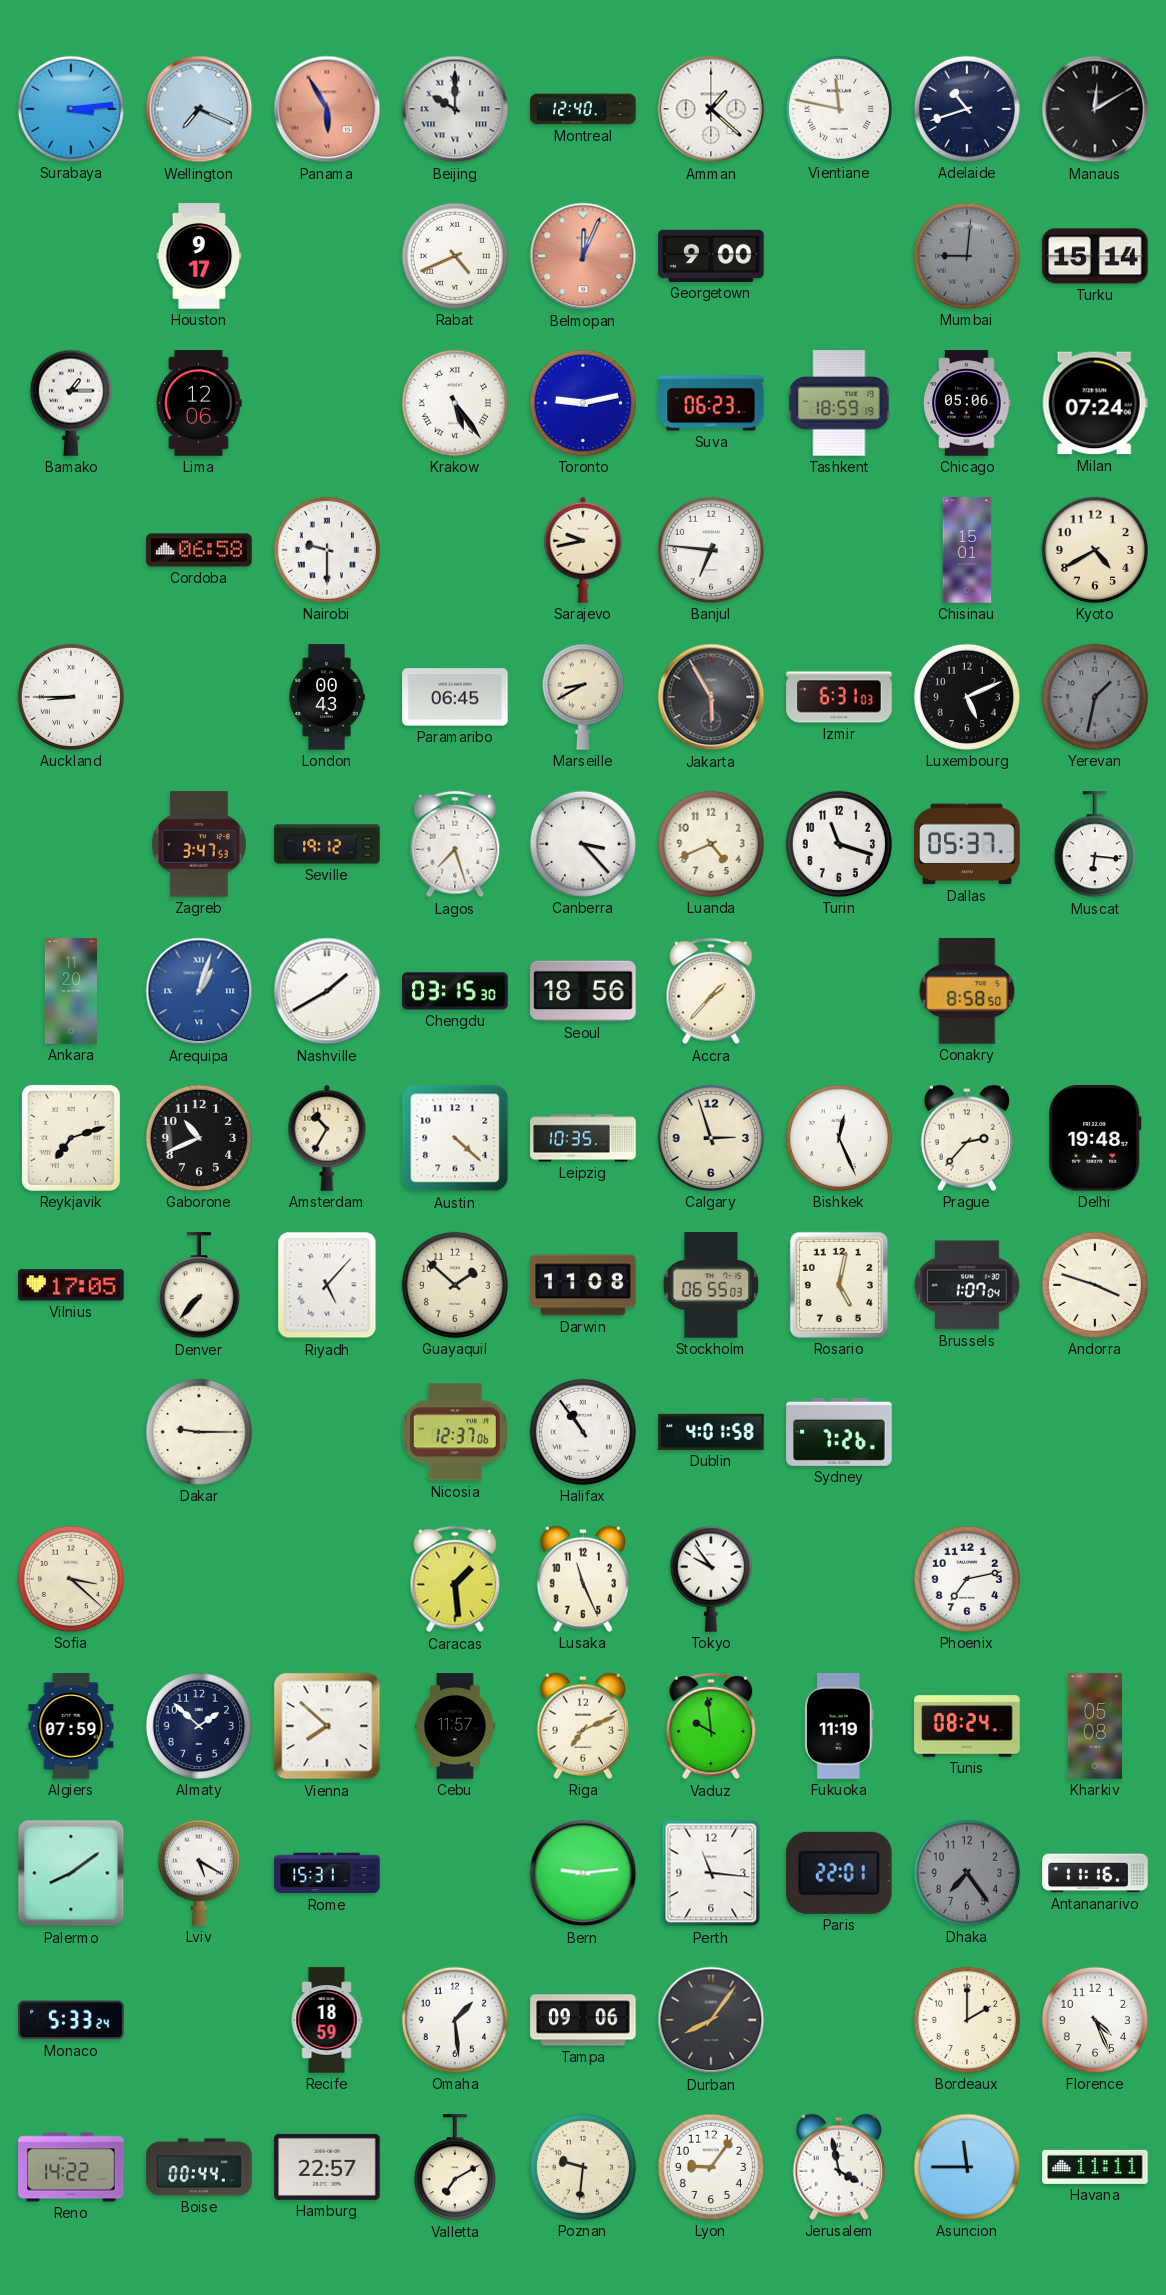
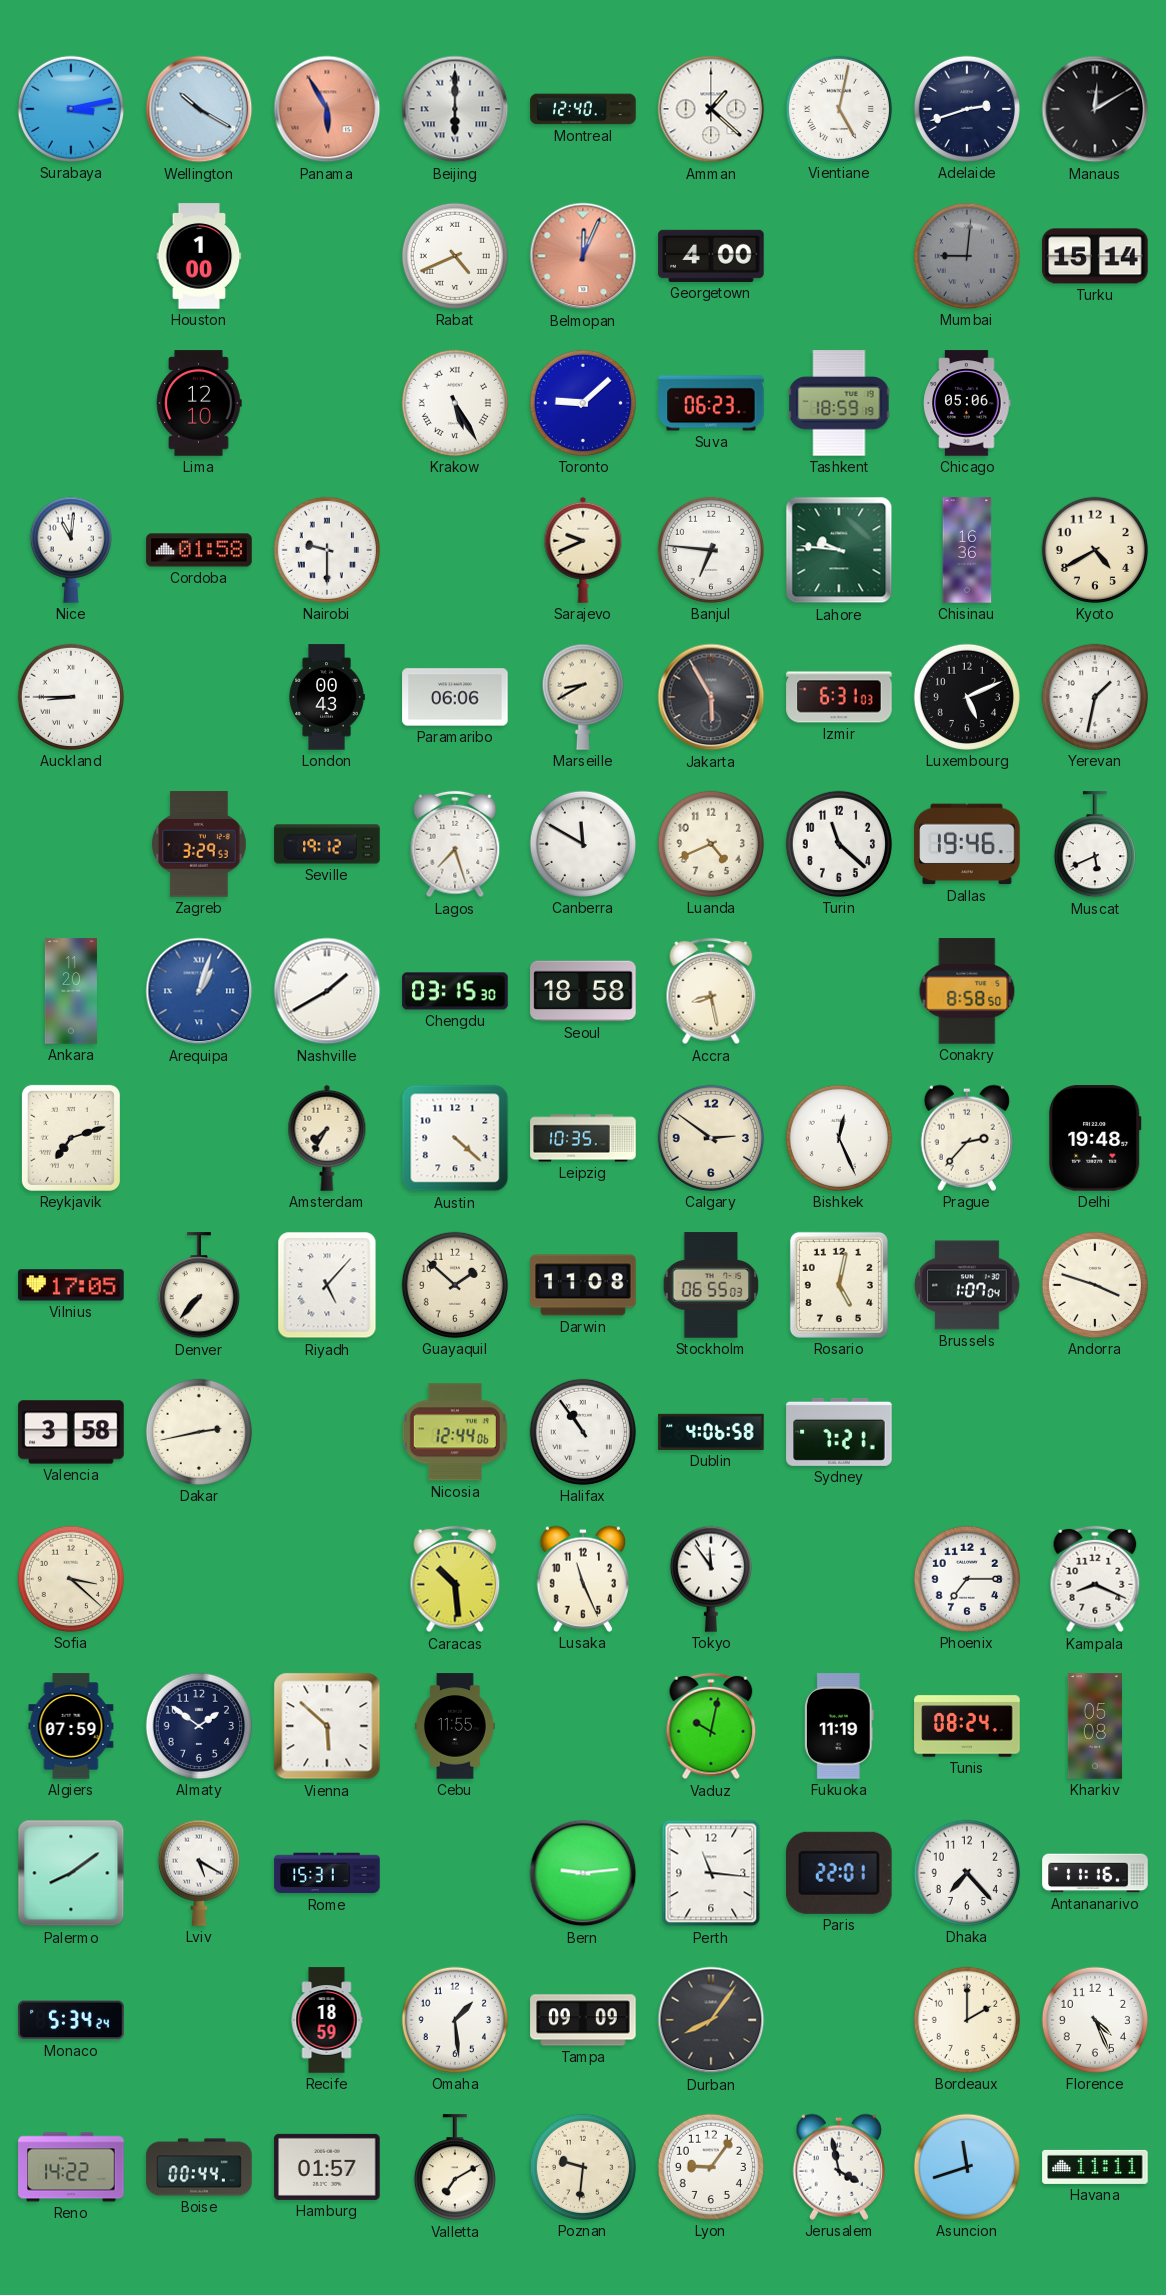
Surabaya: 3:14 -> 3:13
Wellington: 7:19 -> 10:20
Beijing: 10:00 -> 6:00
Vientiane: 11:47 -> 5:02
Adelaide: 10:42 -> 2:42
Houston: 9:17 -> 1:00
Georgetown: 9:00 -> 4:00
Bamako: 1:15 -> none
Lima: 12:06 -> 12:10
Krakow: 5:24 -> 5:25
Toronto: 9:13 -> 9:08
Milan: 07:24 -> none
Nice: none -> 11:01
Cordoba: 06:58 -> 01:58
Sarajevo: 9:43 -> 9:41
Lahore: none -> 9:46
Chisinau: 15:01 -> 16:36
Paramaribo: 06:45 -> 06:06
Yerevan dial: grey -> white
Zagreb: 3:47 -> 3:29
Canberra: 3:23 -> 11:50
Turin: 11:18 -> 11:22
Dallas: 05:37 -> 19:46
Muscat: 6:16 -> 5:41
Seoul: 18:56 -> 18:58
Accra: 1:37 -> 8:28
Gaborone: 10:41 -> none
Amsterdam: 10:35 -> 7:35
Calgary: 2:57 -> 2:51
Valencia: none -> 3:58
Dakar: 9:15 -> 2:43
Nicosia: 12:37 -> 12:44
Dublin: 4:01 -> 4:06
Sydney: 7:26 -> 7:21
Caracas: 1:29 -> 10:29
Tokyo: 9:54 -> 11:54
Phoenix: 7:13 -> 7:15
Kampala: none -> 8:19
Almaty: 1:52 -> 1:51
Vienna: 7:52 -> 5:52
Cebu: 11:57 -> 11:55
Riga: 7:11 -> none
Vaduz: 9:59 -> 10:02
Dhaka: 7:24 -> 7:23
Dhaka dial: grey -> white
Monaco: 5:33 -> 5:34
Tampa: 09:06 -> 09:09
Hamburg: 22:57 -> 01:57
Asuncion: 11:45 -> 11:42
